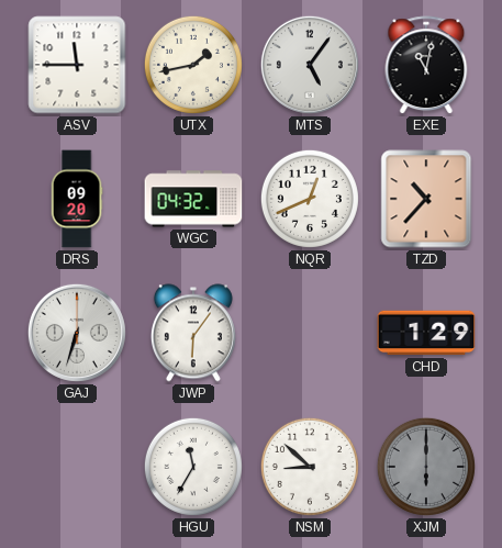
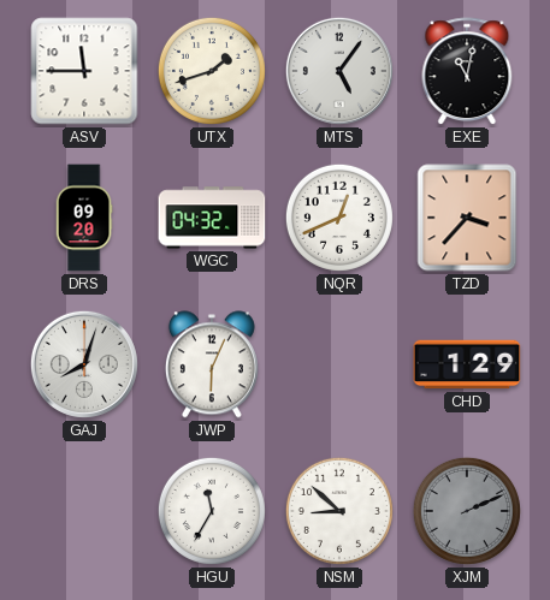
UTX: 1:43 -> 1:42
TZD: 10:37 -> 3:37
GAJ: 6:33 -> 8:03
JWP: 6:06 -> 6:04
XJM: 6:00 -> 2:11
